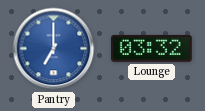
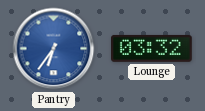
Pantry: 7:00 -> 6:36
